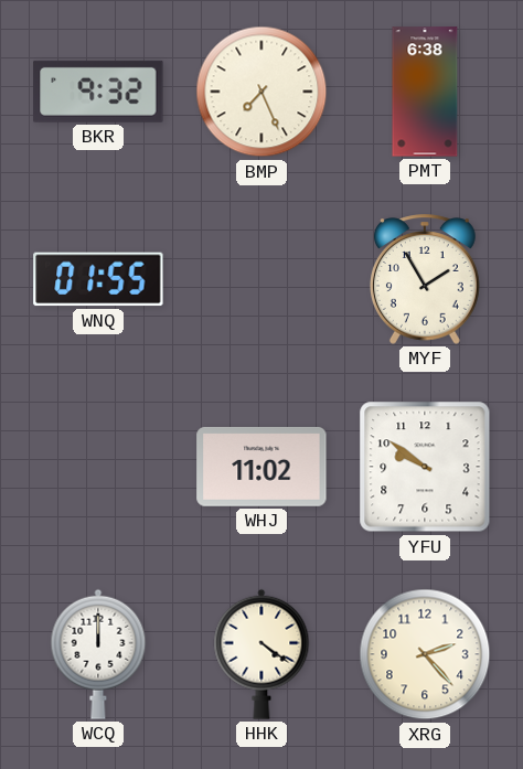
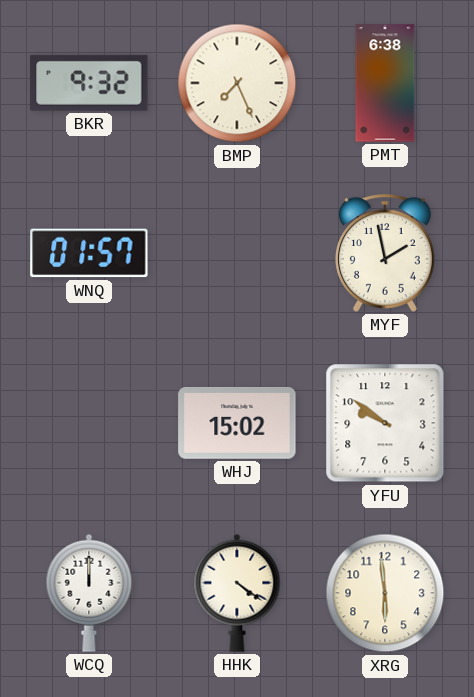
WNQ: 01:55 -> 01:57
MYF: 1:55 -> 1:58
WHJ: 11:02 -> 15:02
XRG: 2:23 -> 5:59
